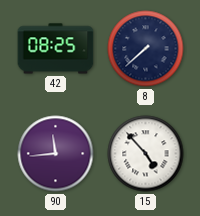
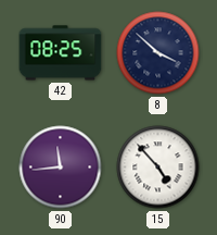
8: 7:38 -> 3:52
